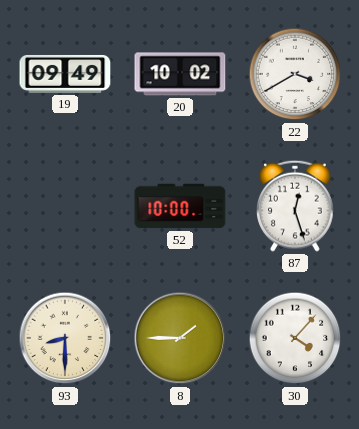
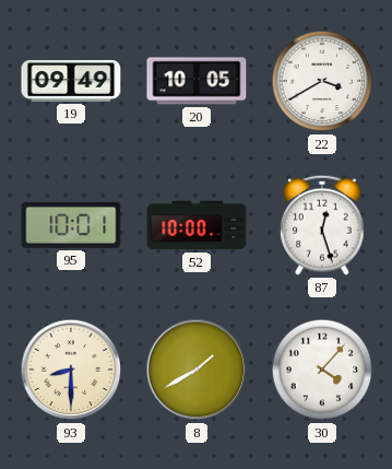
20: 10:02 -> 10:05
95: none -> 10:01
8: 1:45 -> 1:40
